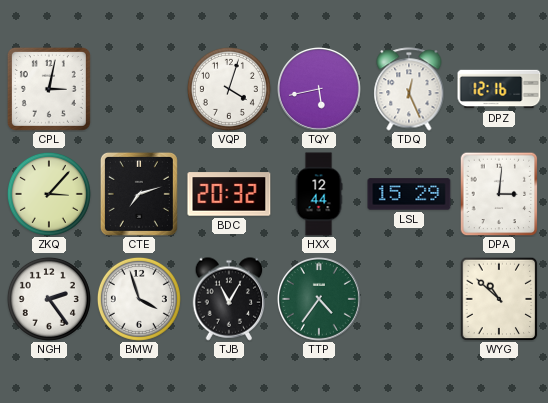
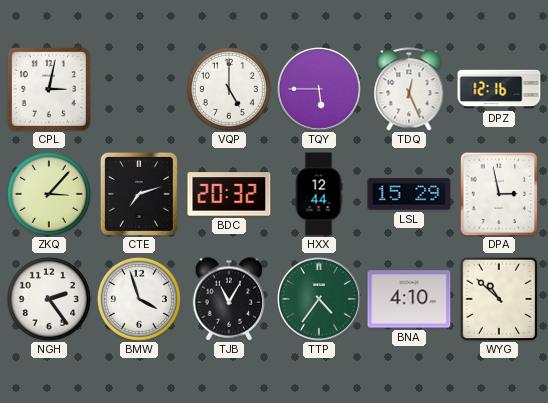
VQP: 4:03 -> 5:00
TQY: 5:43 -> 5:45
DPA: 3:01 -> 2:58
BNA: none -> 4:10
